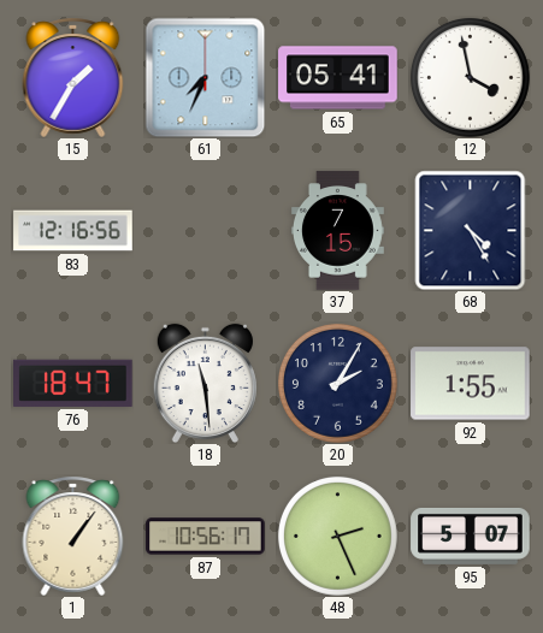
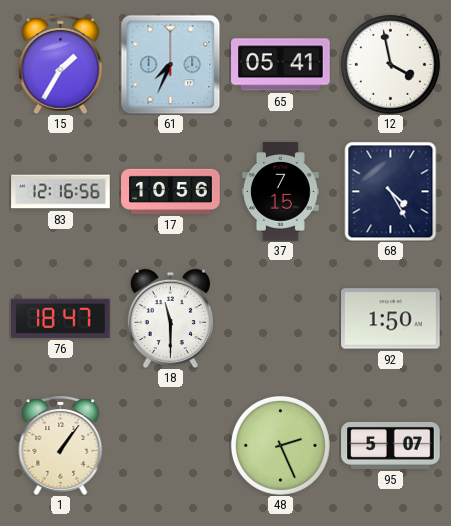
17: none -> 10:56
18: 11:29 -> 11:30
20: 2:05 -> none
92: 1:55 -> 1:50
87: 10:56 -> none
